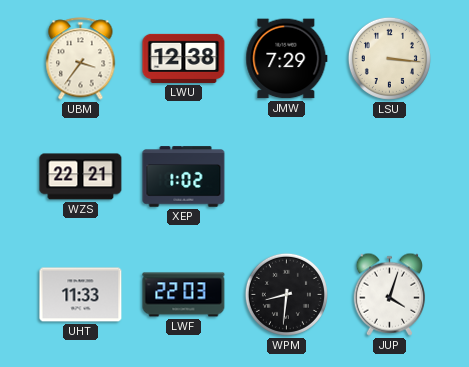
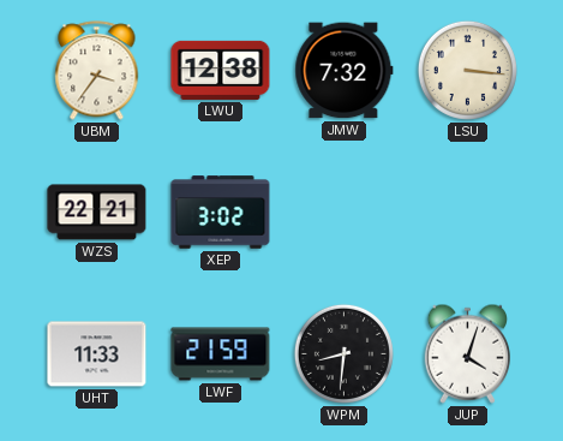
JMW: 7:29 -> 7:32
XEP: 1:02 -> 3:02
LWF: 22:03 -> 21:59
